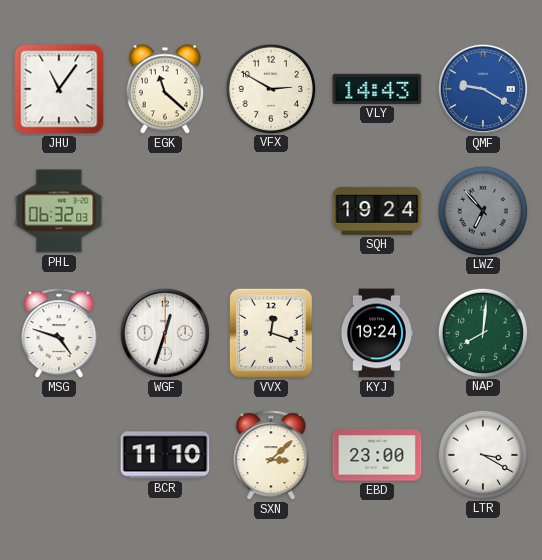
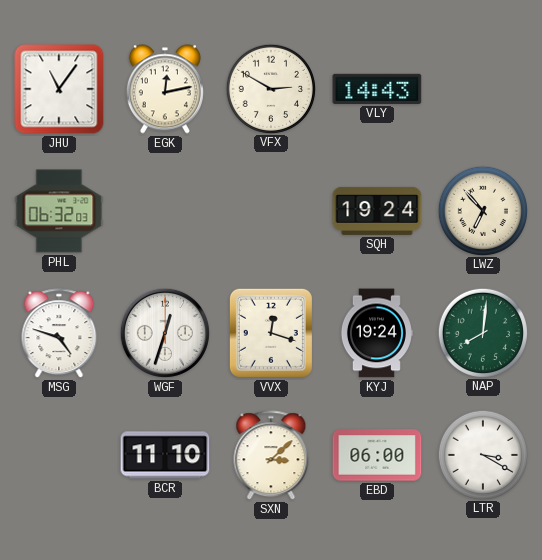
EGK: 11:22 -> 12:13
QMF: 9:20 -> none
LWZ dial: grey -> cream
EBD: 23:00 -> 06:00
